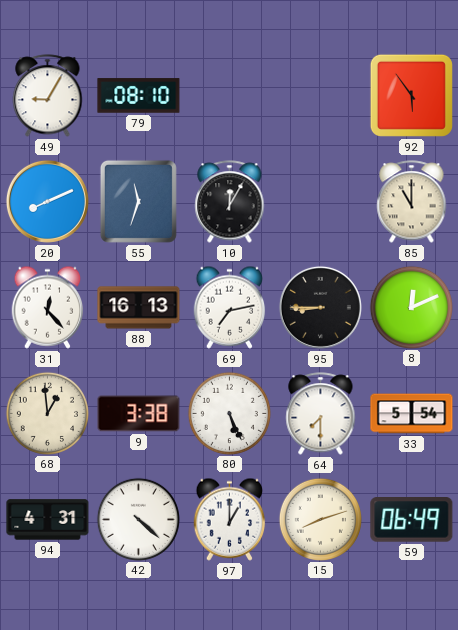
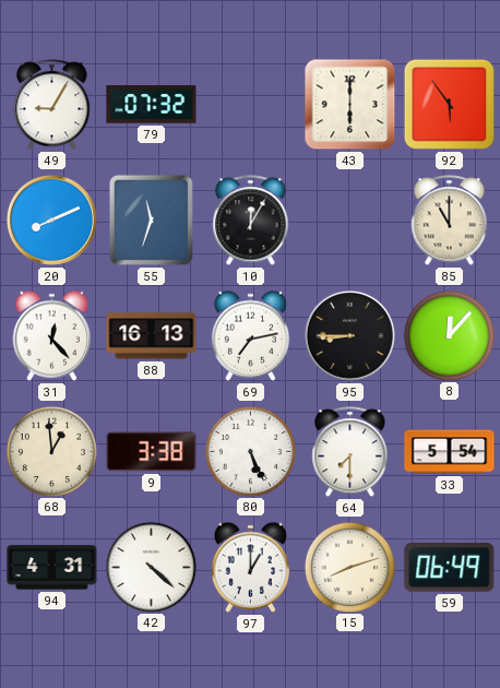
79: 08:10 -> 07:32
43: none -> 6:00
8: 12:11 -> 12:07
